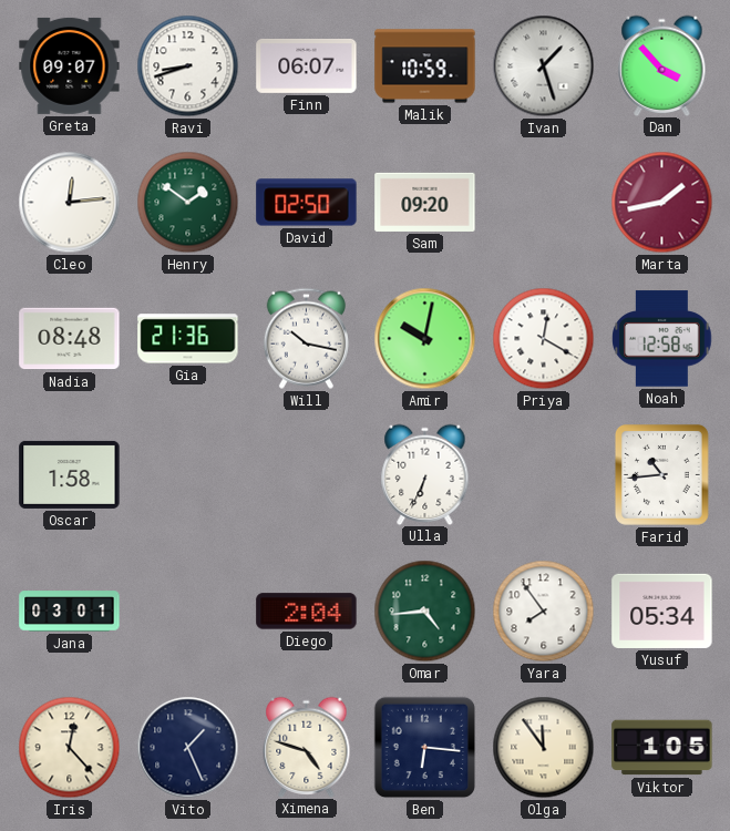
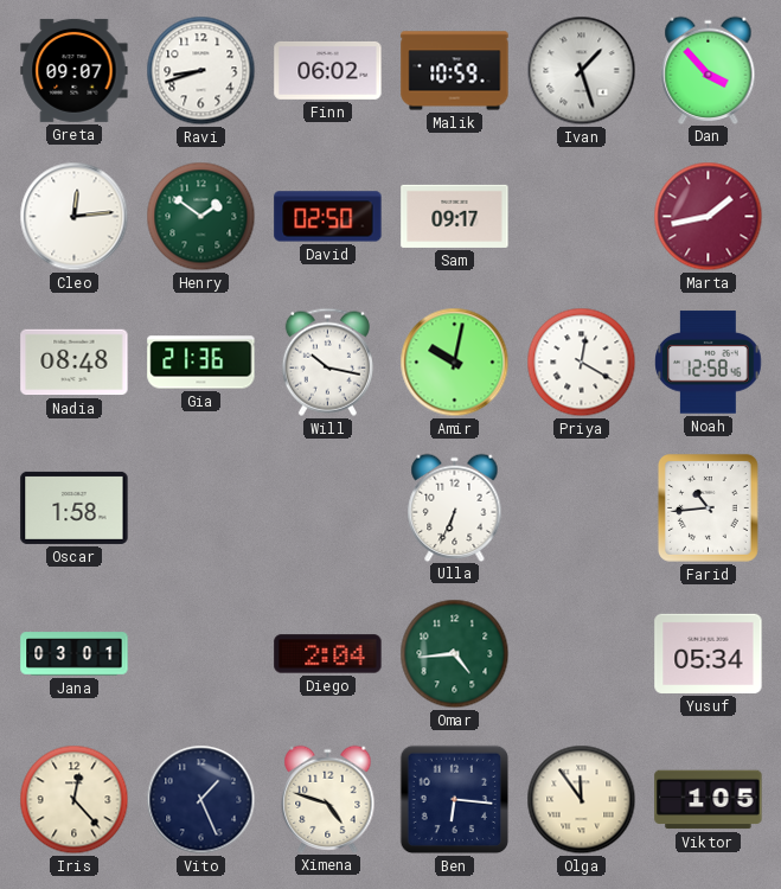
Finn: 06:07 -> 06:02
Sam: 09:20 -> 09:17
Yara: 7:54 -> none
